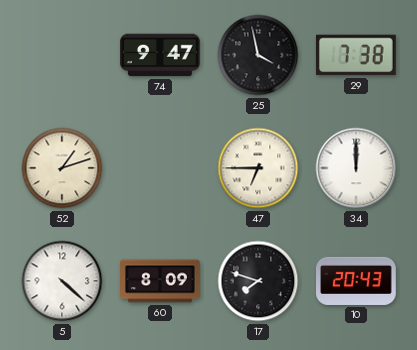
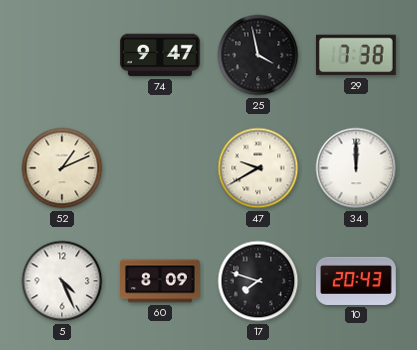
52: 1:12 -> 1:11
47: 6:45 -> 9:40
5: 4:22 -> 4:26
